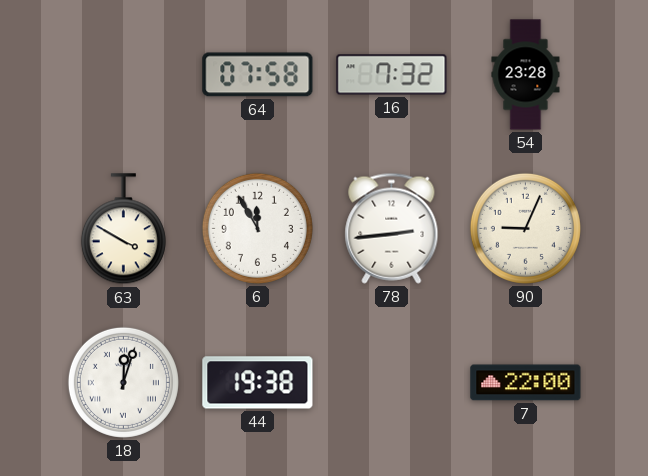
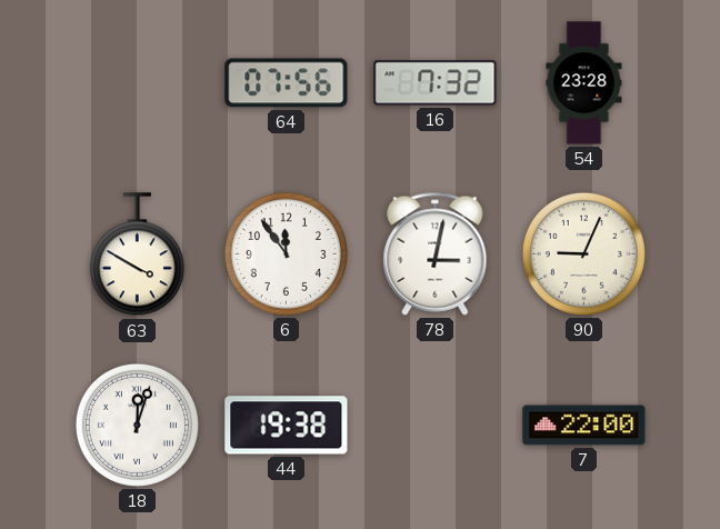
64: 07:58 -> 07:56
6: 11:55 -> 11:54
78: 2:44 -> 3:02
